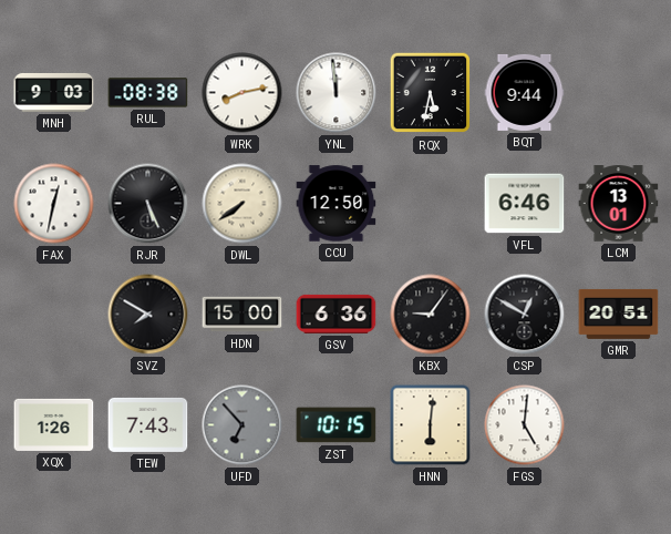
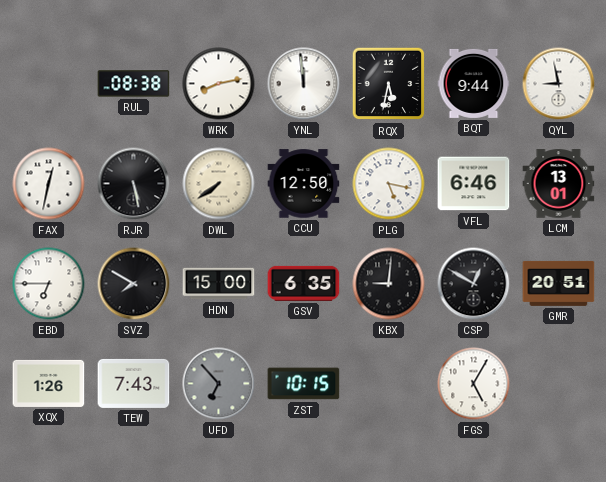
MNH: 9:03 -> none
QYL: none -> 8:58
RJR: 5:26 -> 5:28
PLG: none -> 5:17
EBD: none -> 6:45
GSV: 6:36 -> 6:35
KBX: 9:06 -> 9:01
HNN: 6:01 -> none
FGS: 5:01 -> 5:05
